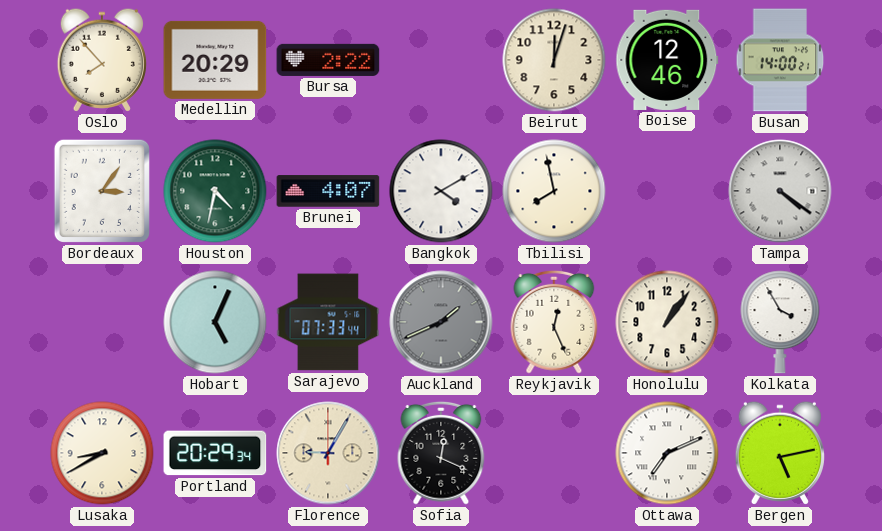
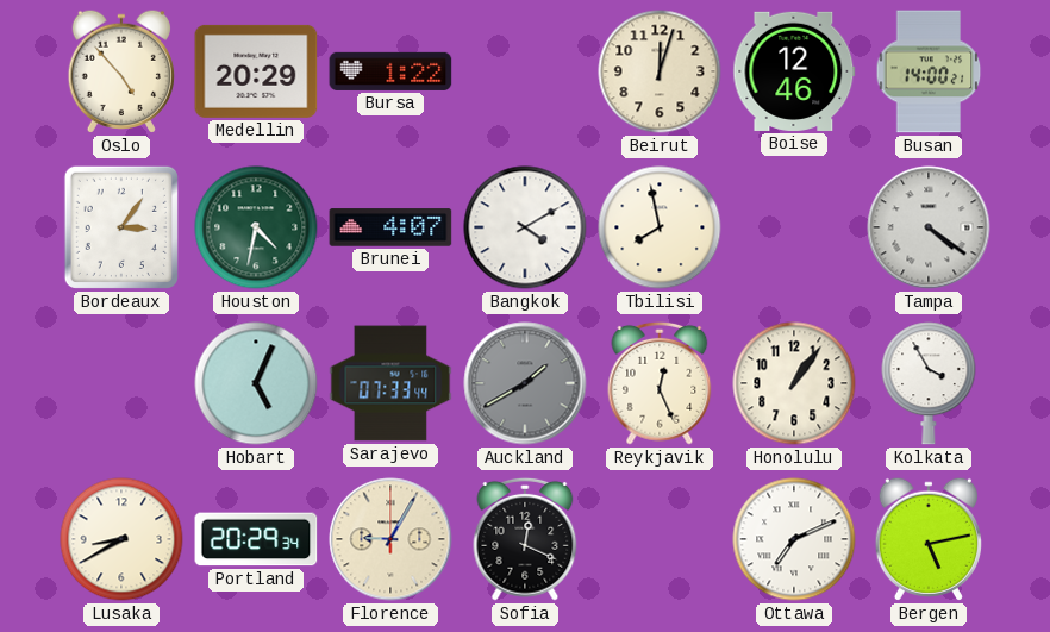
Oslo: 7:53 -> 4:53
Bursa: 2:22 -> 1:22
Auckland: 1:41 -> 1:40
